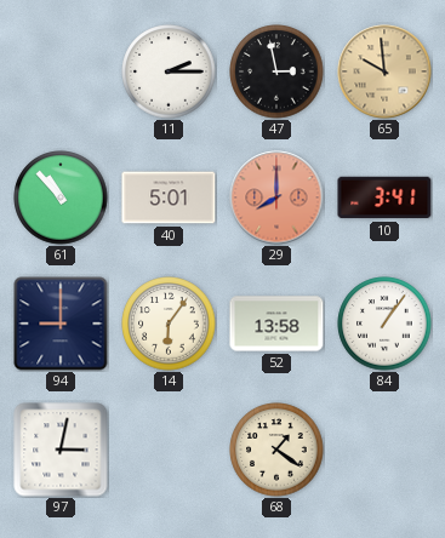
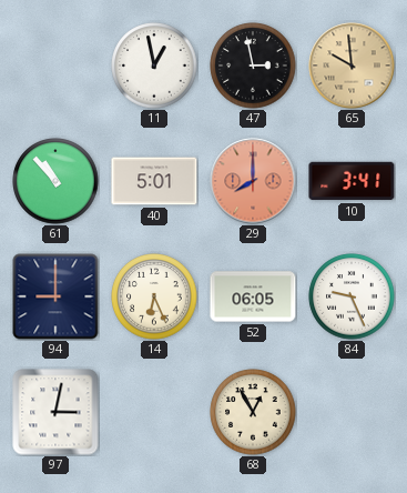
11: 2:15 -> 12:58
14: 6:06 -> 6:26
52: 13:58 -> 06:05
84: 1:06 -> 9:26
68: 1:21 -> 12:55
